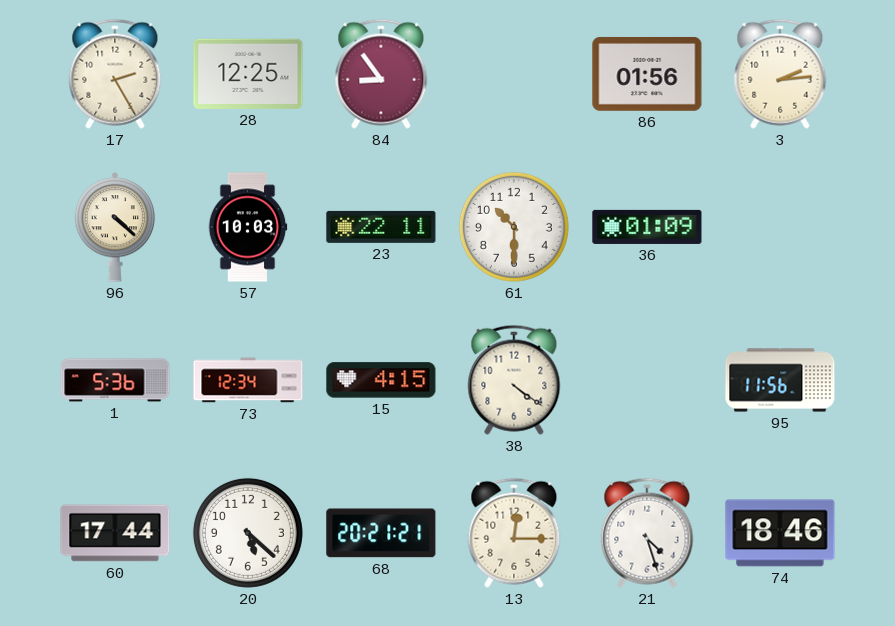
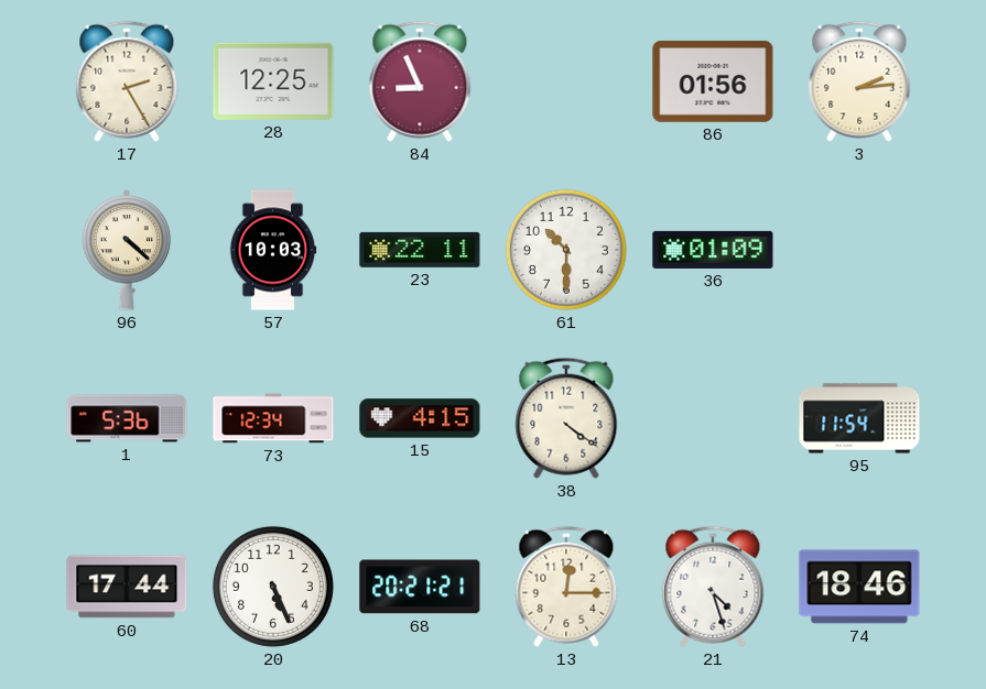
84: 8:54 -> 8:56
95: 11:56 -> 11:54
20: 5:22 -> 5:26
